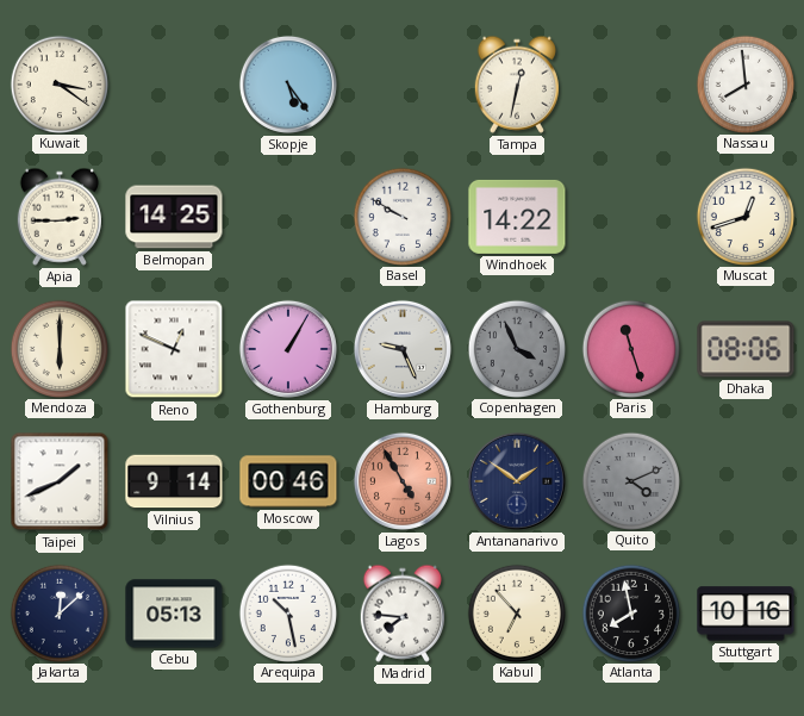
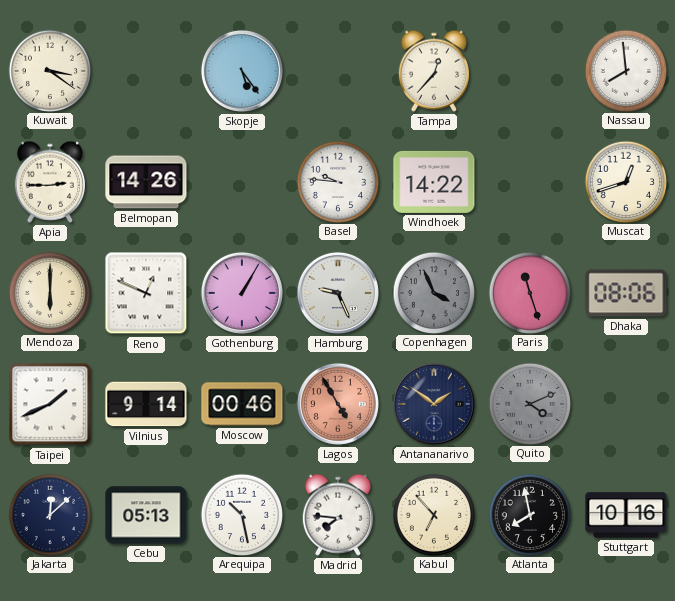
Tampa: 12:32 -> 12:37
Belmopan: 14:25 -> 14:26
Basel: 9:50 -> 9:46
